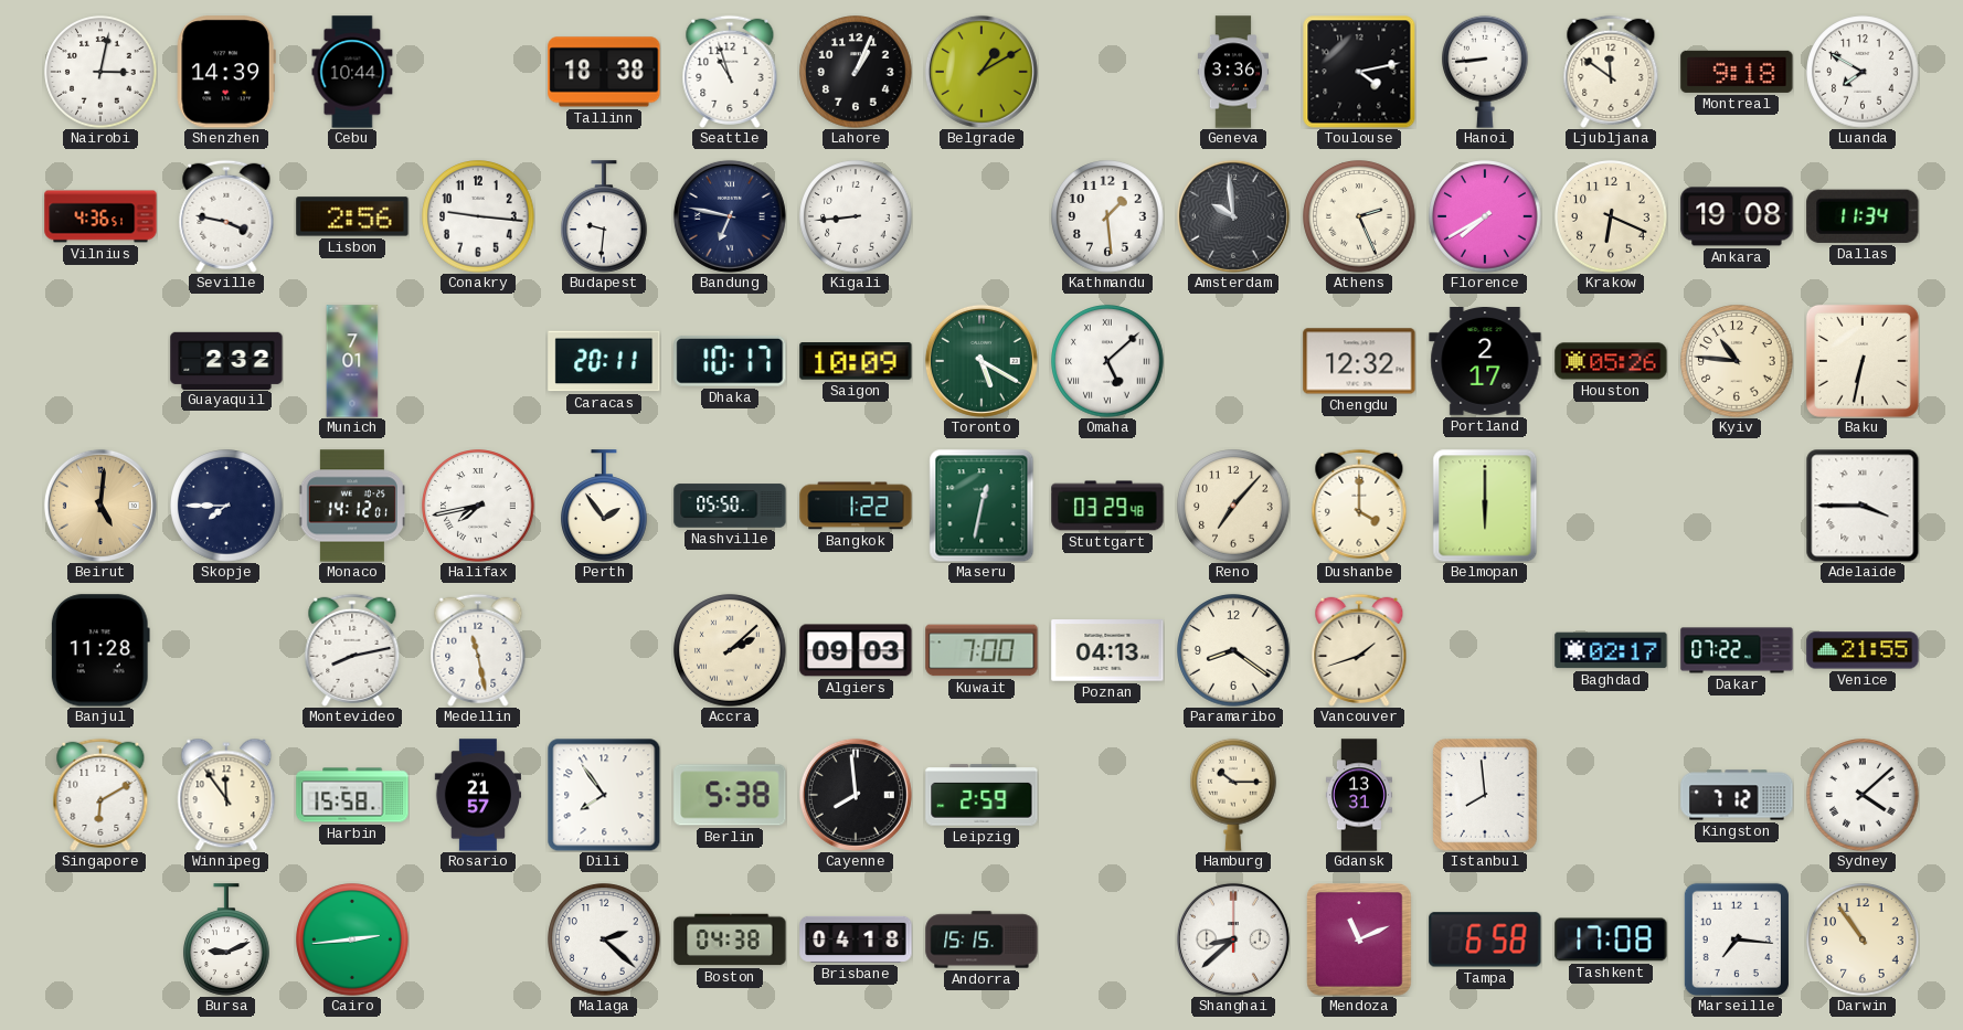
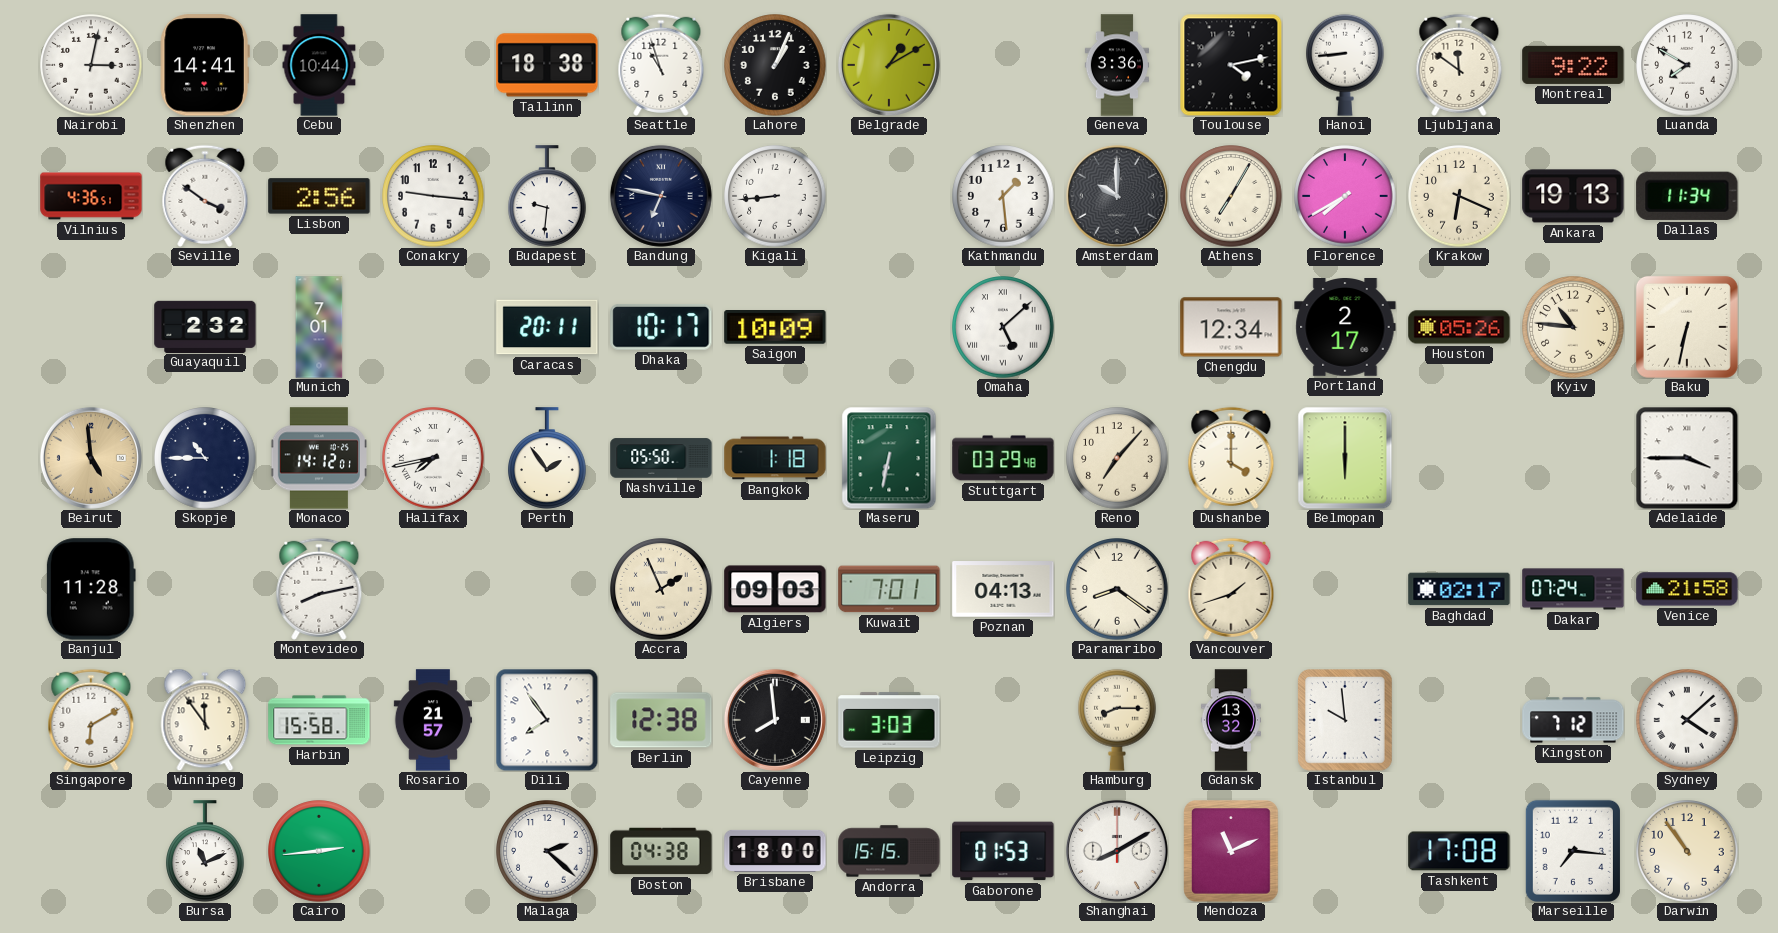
Shenzhen: 14:39 -> 14:41
Montreal: 9:18 -> 9:22
Seville: 3:47 -> 3:51
Amsterdam: 9:59 -> 10:00
Athens: 2:26 -> 7:05
Ankara: 19:08 -> 19:13
Toronto: 5:20 -> none
Chengdu: 12:32 -> 12:34
Beirut: 5:01 -> 4:59
Skopje: 7:45 -> 10:45
Bangkok: 1:22 -> 1:18
Maseru: 12:32 -> 6:32
Medellin: 11:28 -> none
Accra: 2:08 -> 1:56
Kuwait: 7:00 -> 7:01
Dakar: 07:22 -> 07:24
Venice: 21:55 -> 21:58
Berlin: 5:38 -> 12:38
Leipzig: 2:59 -> 3:03
Hamburg: 10:15 -> 8:15
Gdansk: 13:31 -> 13:32
Istanbul: 7:59 -> 9:59
Bursa: 9:11 -> 11:11
Brisbane: 04:18 -> 18:00
Gaborone: none -> 01:53
Shanghai: 8:38 -> 8:10
Tampa: 6:58 -> none
